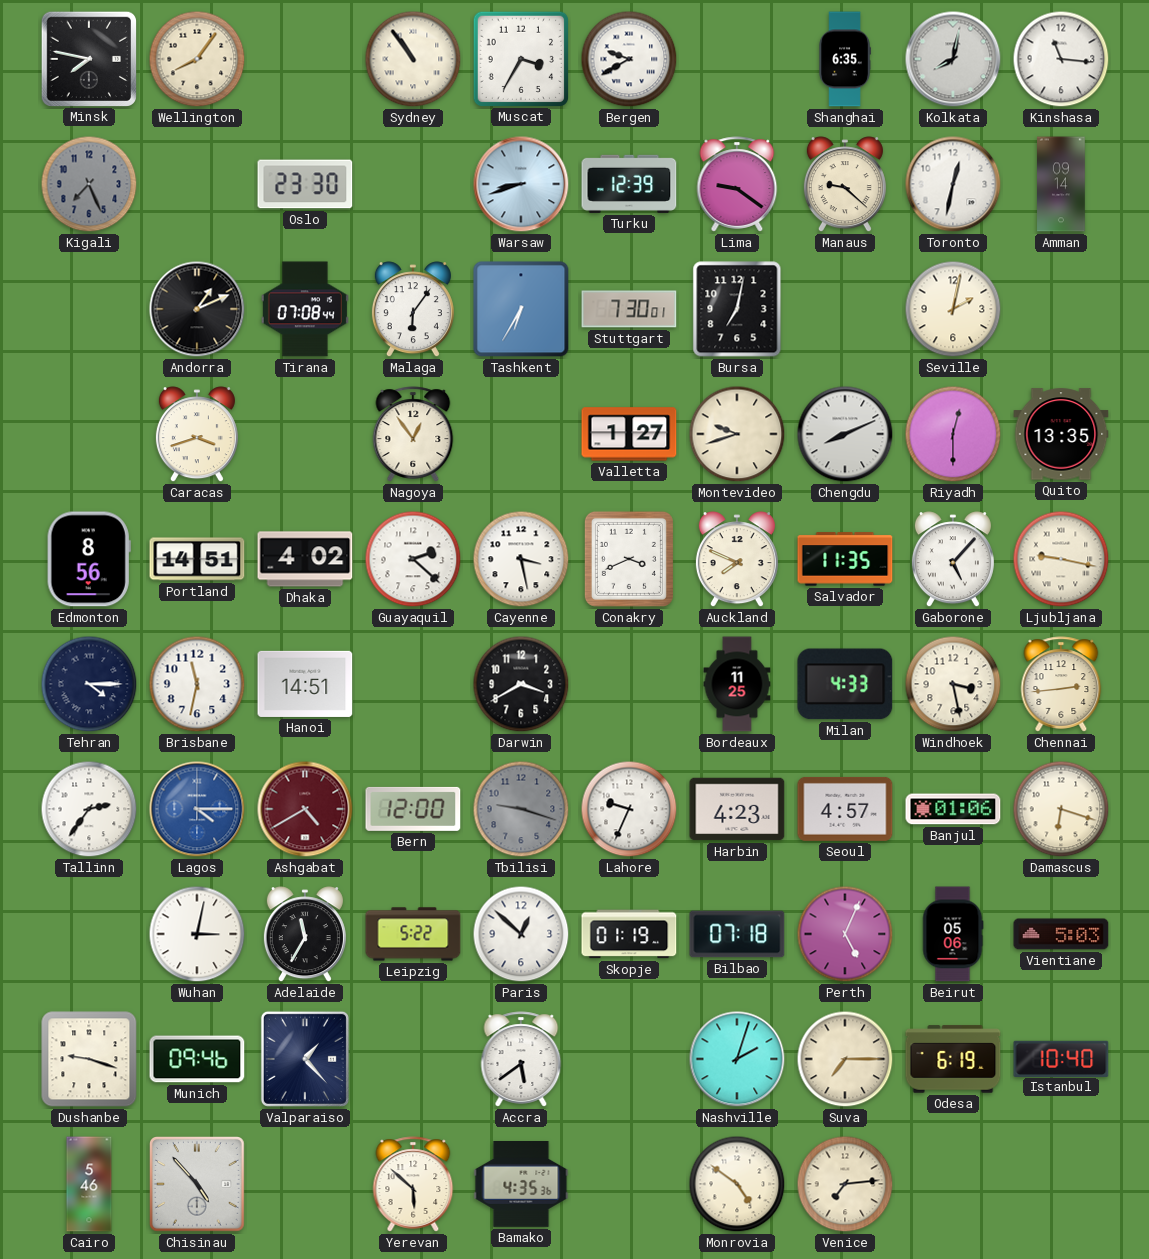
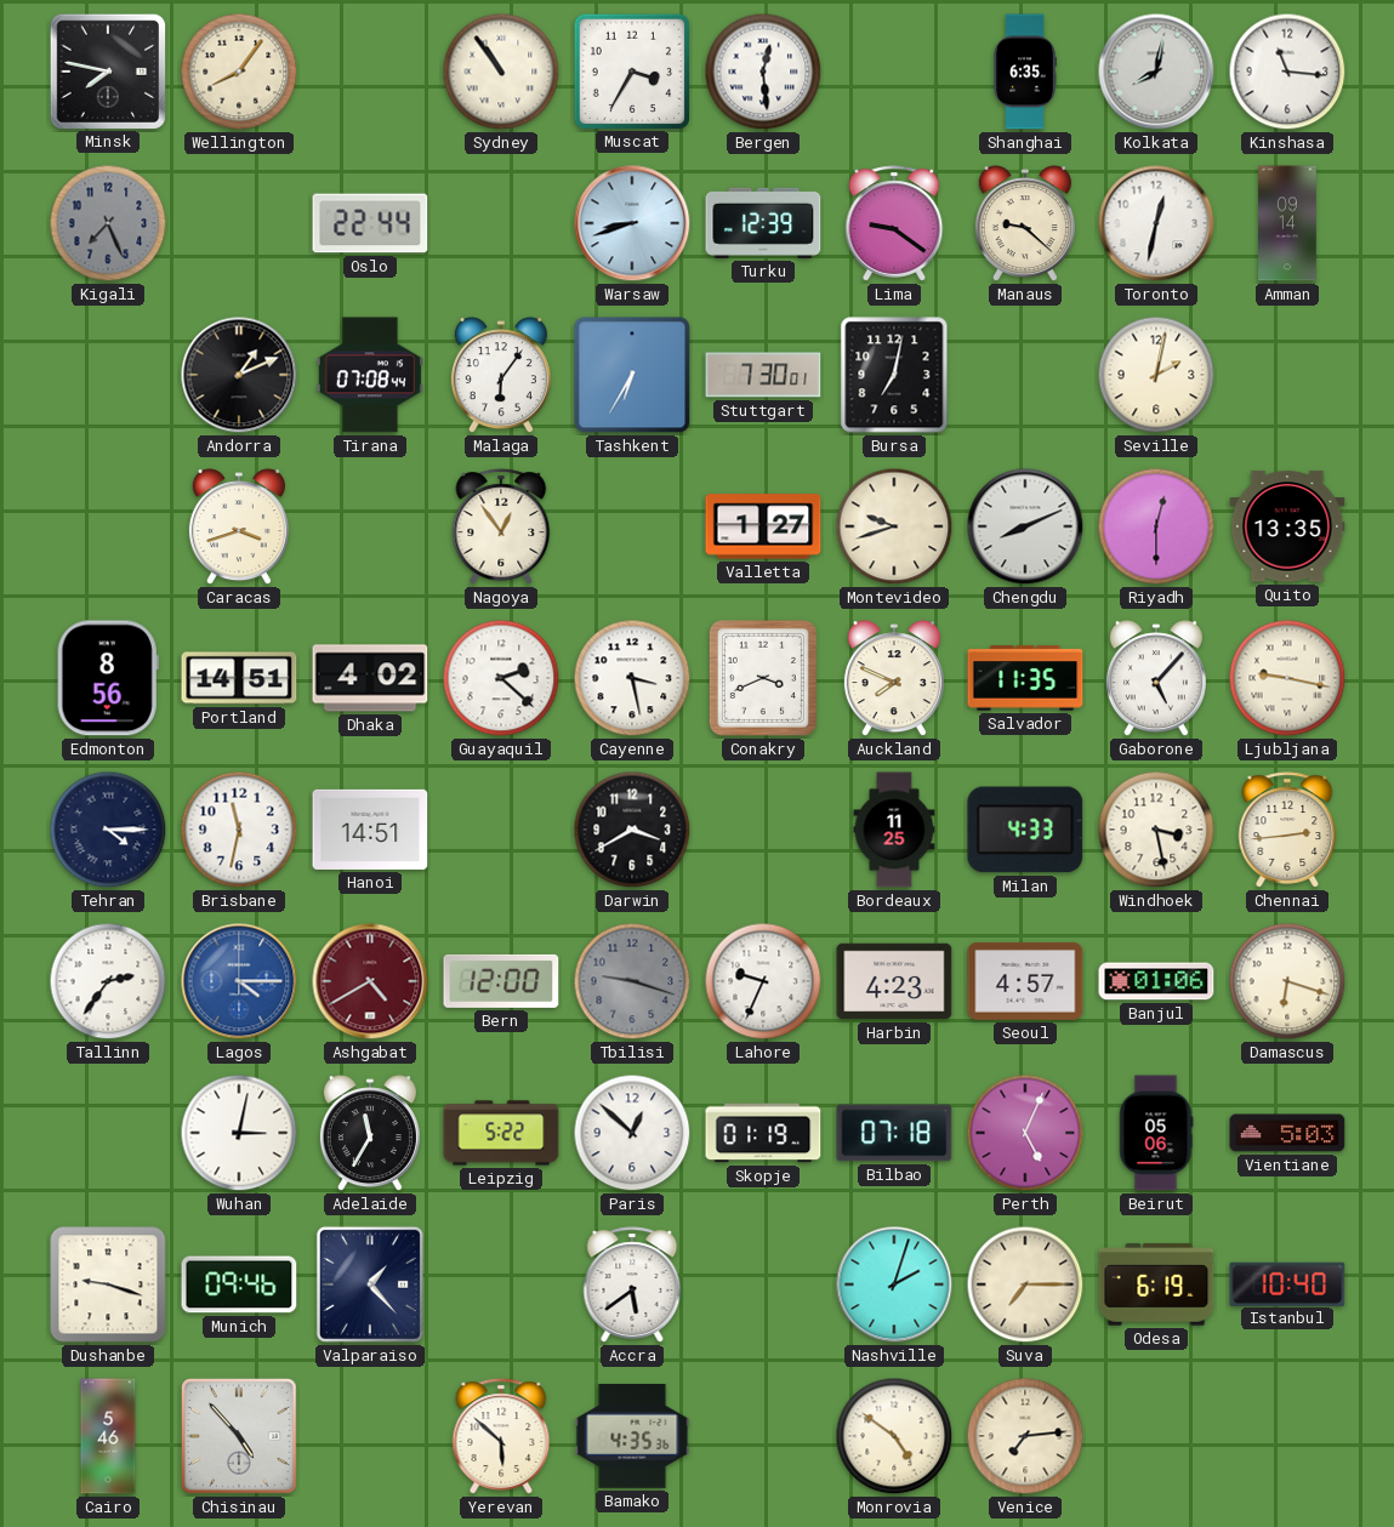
Bergen: 9:40 -> 12:29
Oslo: 23:30 -> 22:44
